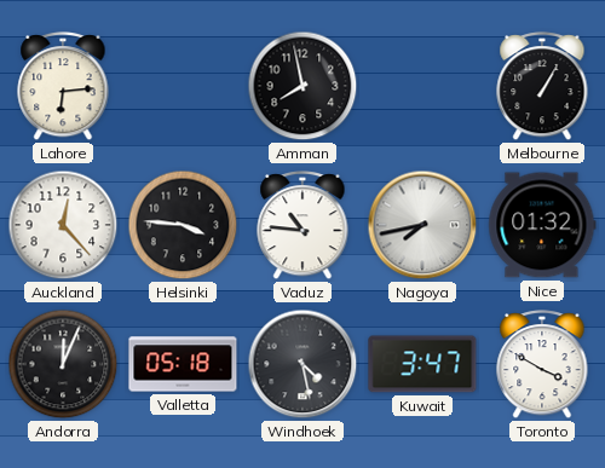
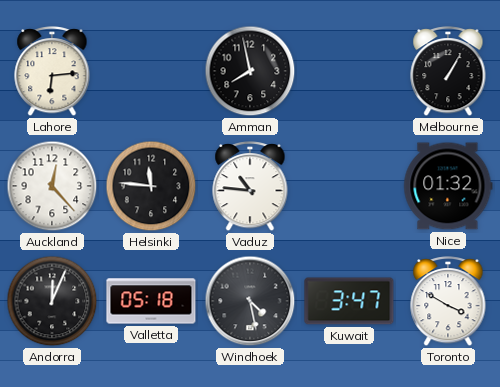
Helsinki: 3:46 -> 11:46
Nagoya: 7:43 -> none
